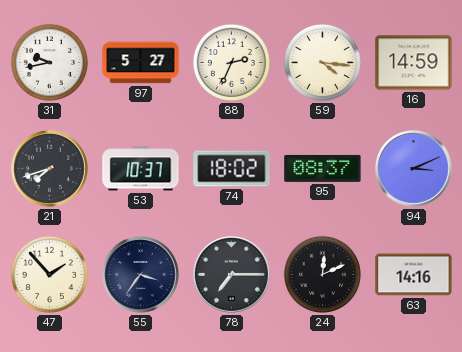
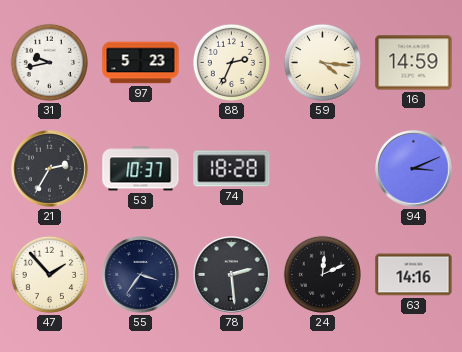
97: 5:27 -> 5:23
21: 7:42 -> 2:35
74: 18:02 -> 18:28
95: 08:37 -> none
78: 7:15 -> 2:29
